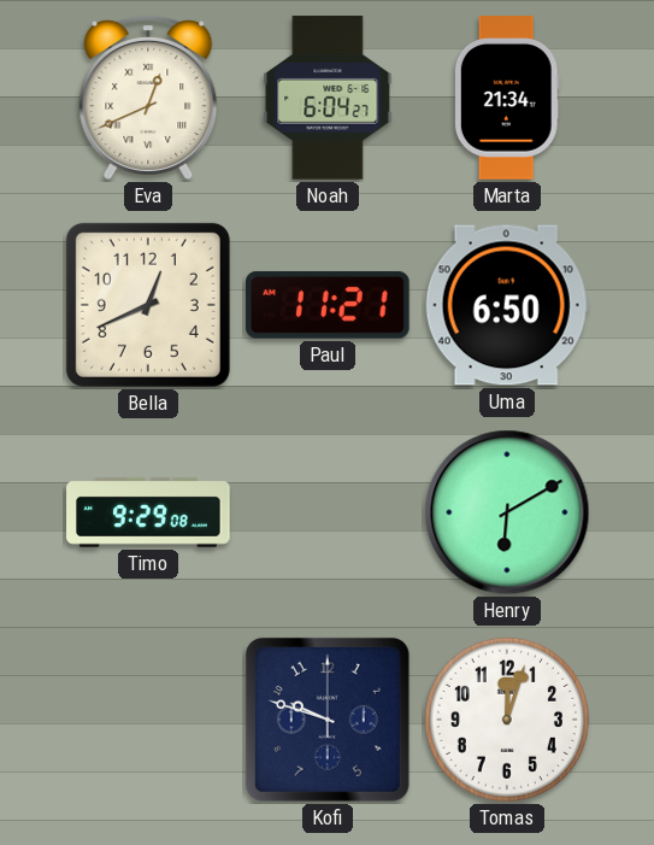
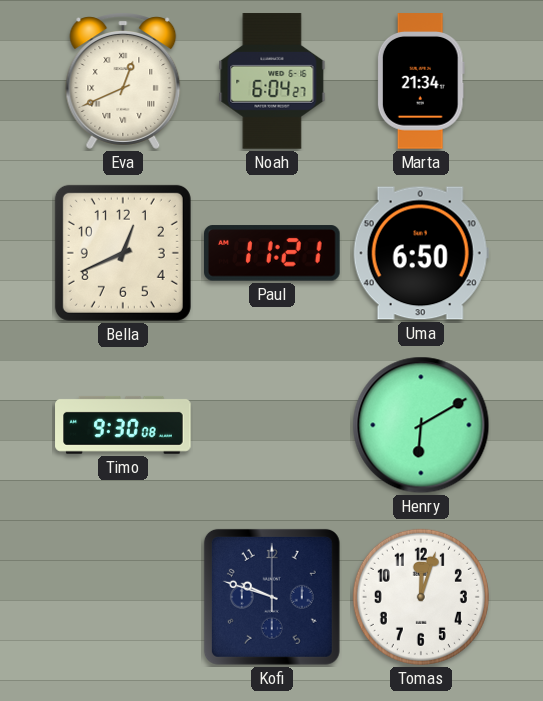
Timo: 9:29 -> 9:30
